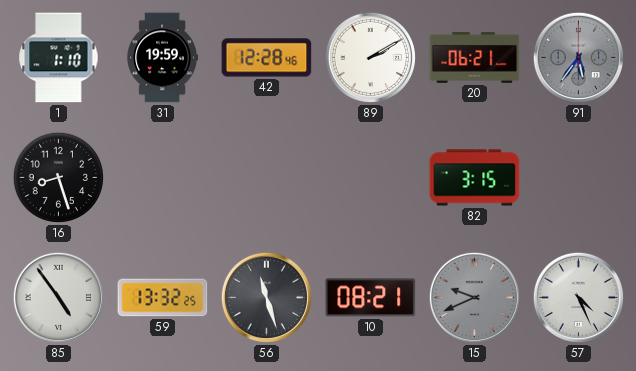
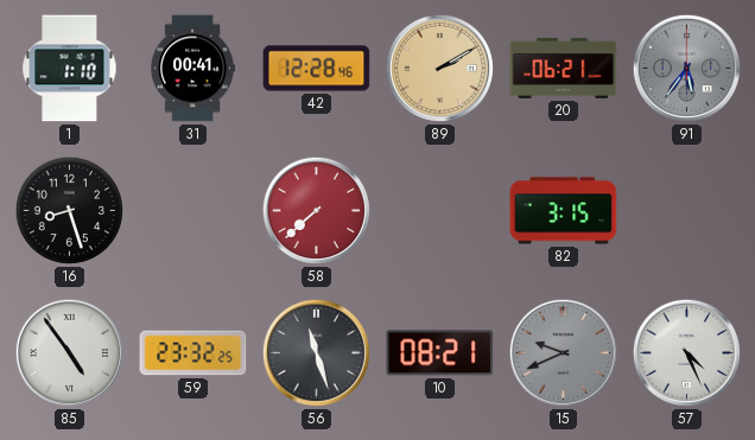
31: 19:59 -> 00:41
89 dial: white -> champagne
58: none -> 7:38
59: 13:32 -> 23:32
